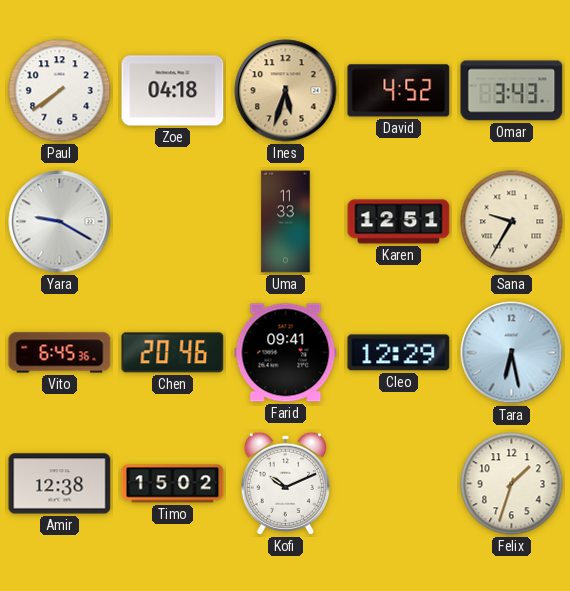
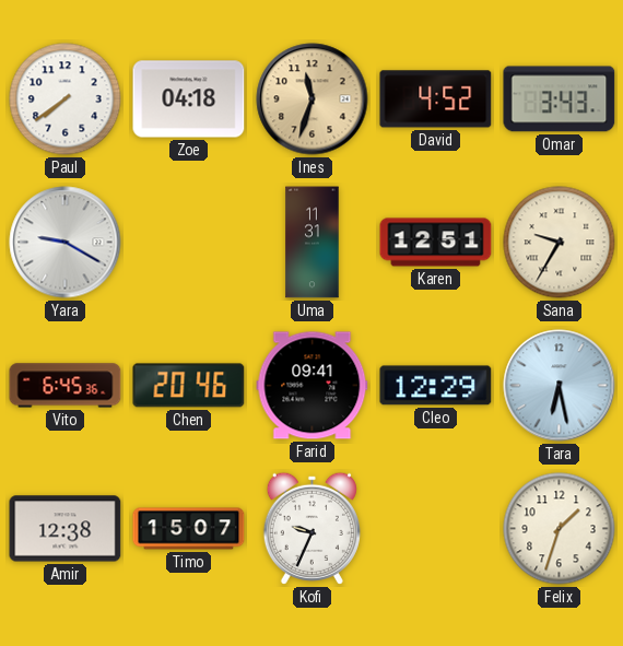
Ines: 5:33 -> 11:33
Uma: 11:33 -> 11:31
Timo: 15:02 -> 15:07
Kofi: 10:11 -> 9:34
